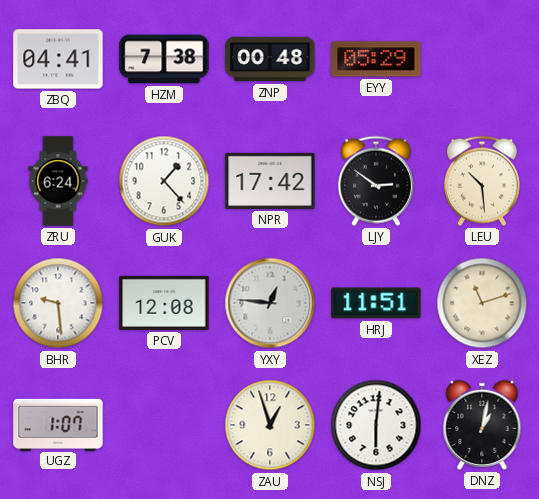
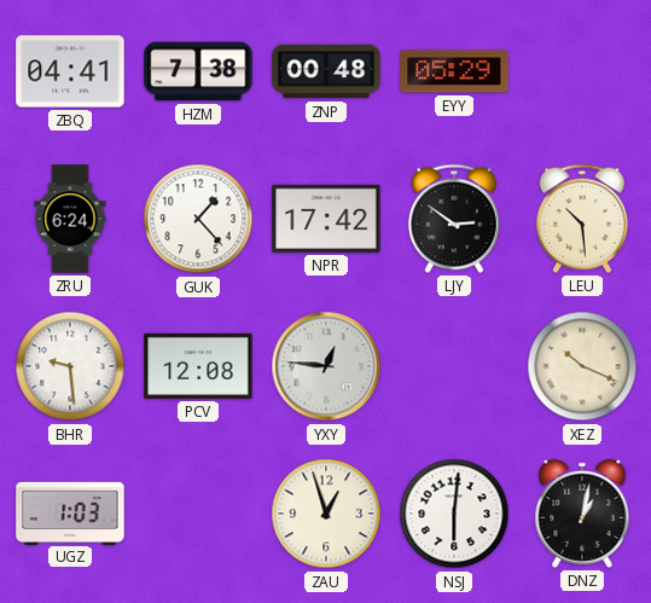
HRJ: 11:51 -> none
XEZ: 11:12 -> 10:19
UGZ: 1:07 -> 1:03
